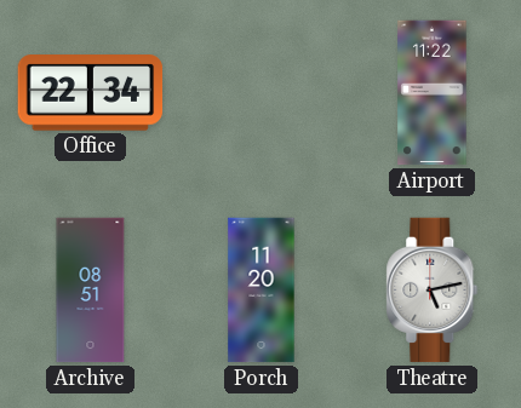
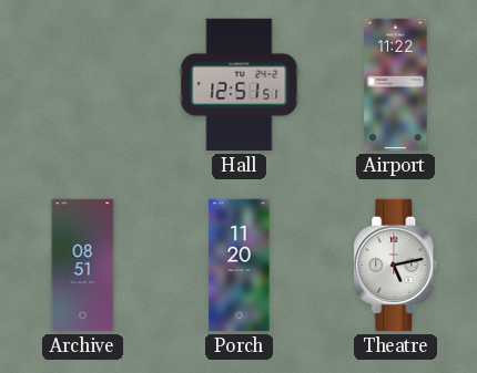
Office: 22:34 -> none
Hall: none -> 12:51
